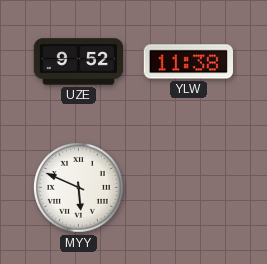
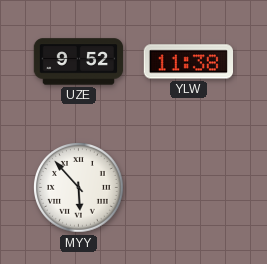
MYY: 5:49 -> 5:53
